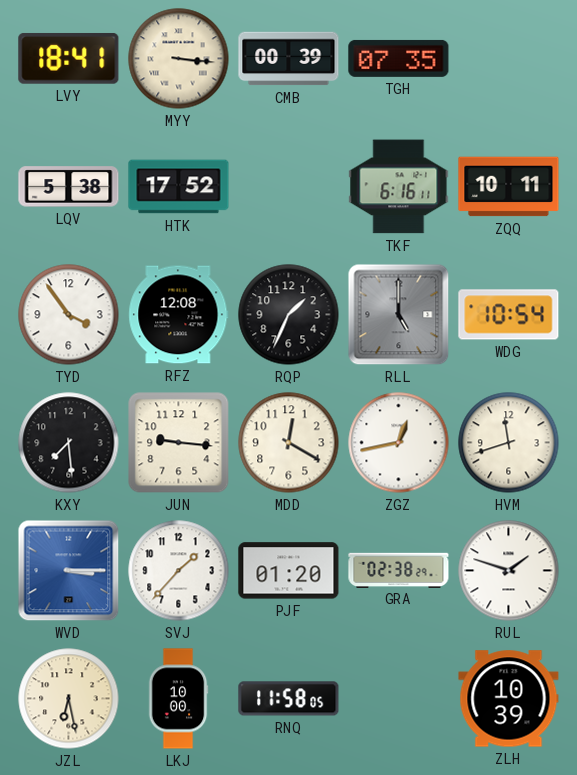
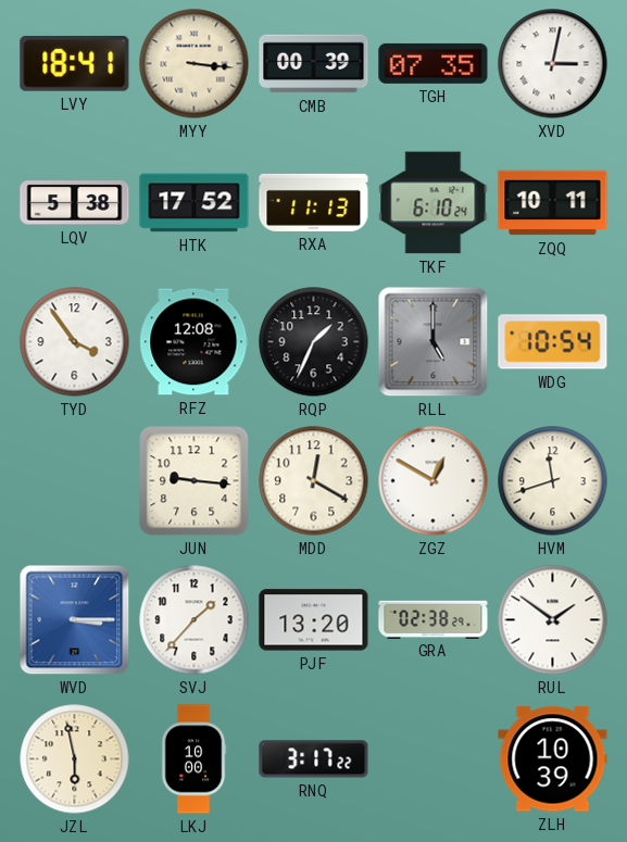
XVD: none -> 3:02
RXA: none -> 11:13
TKF: 6:16 -> 6:10
KXY: 7:29 -> none
ZGZ: 12:43 -> 12:50
PJF: 01:20 -> 13:20
RUL: 1:48 -> 1:51
JZL: 6:28 -> 5:58
RNQ: 11:58 -> 3:17
